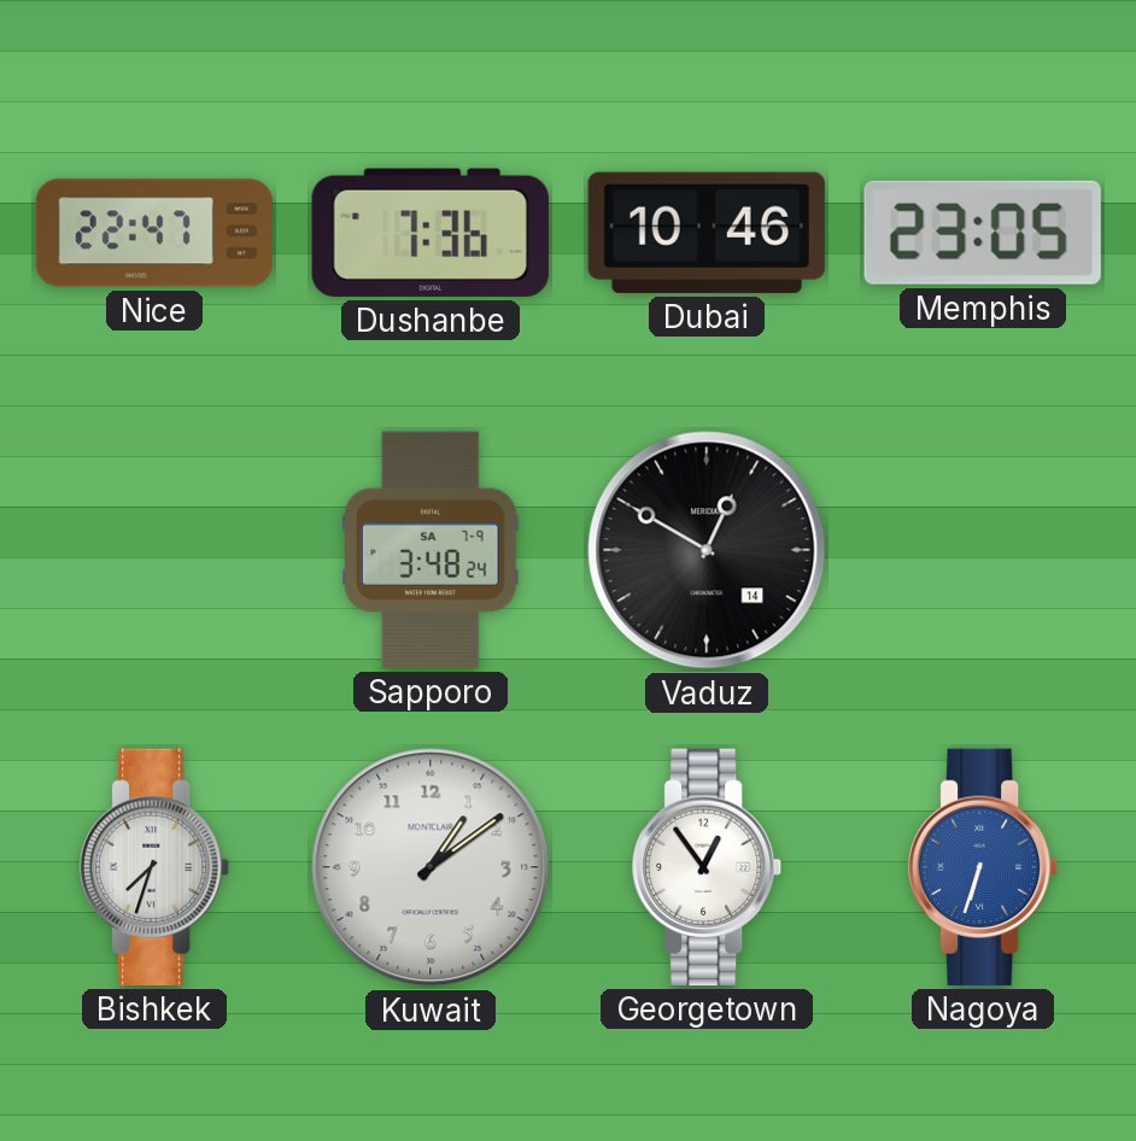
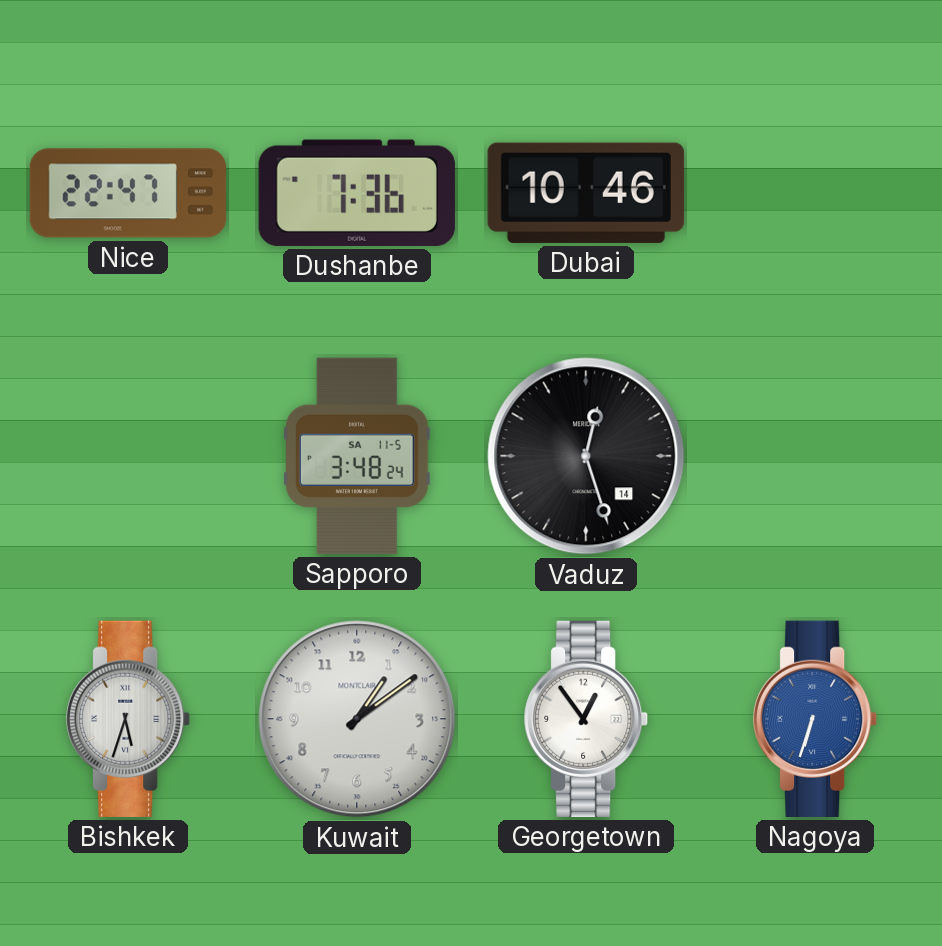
Memphis: 23:05 -> none
Sapporo date: SA 7-9 -> SA 11-5
Vaduz: 12:50 -> 12:27
Bishkek: 7:33 -> 5:33
